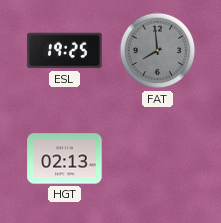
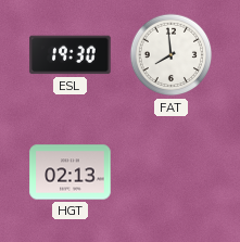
ESL: 19:25 -> 19:30
FAT dial: grey -> white
